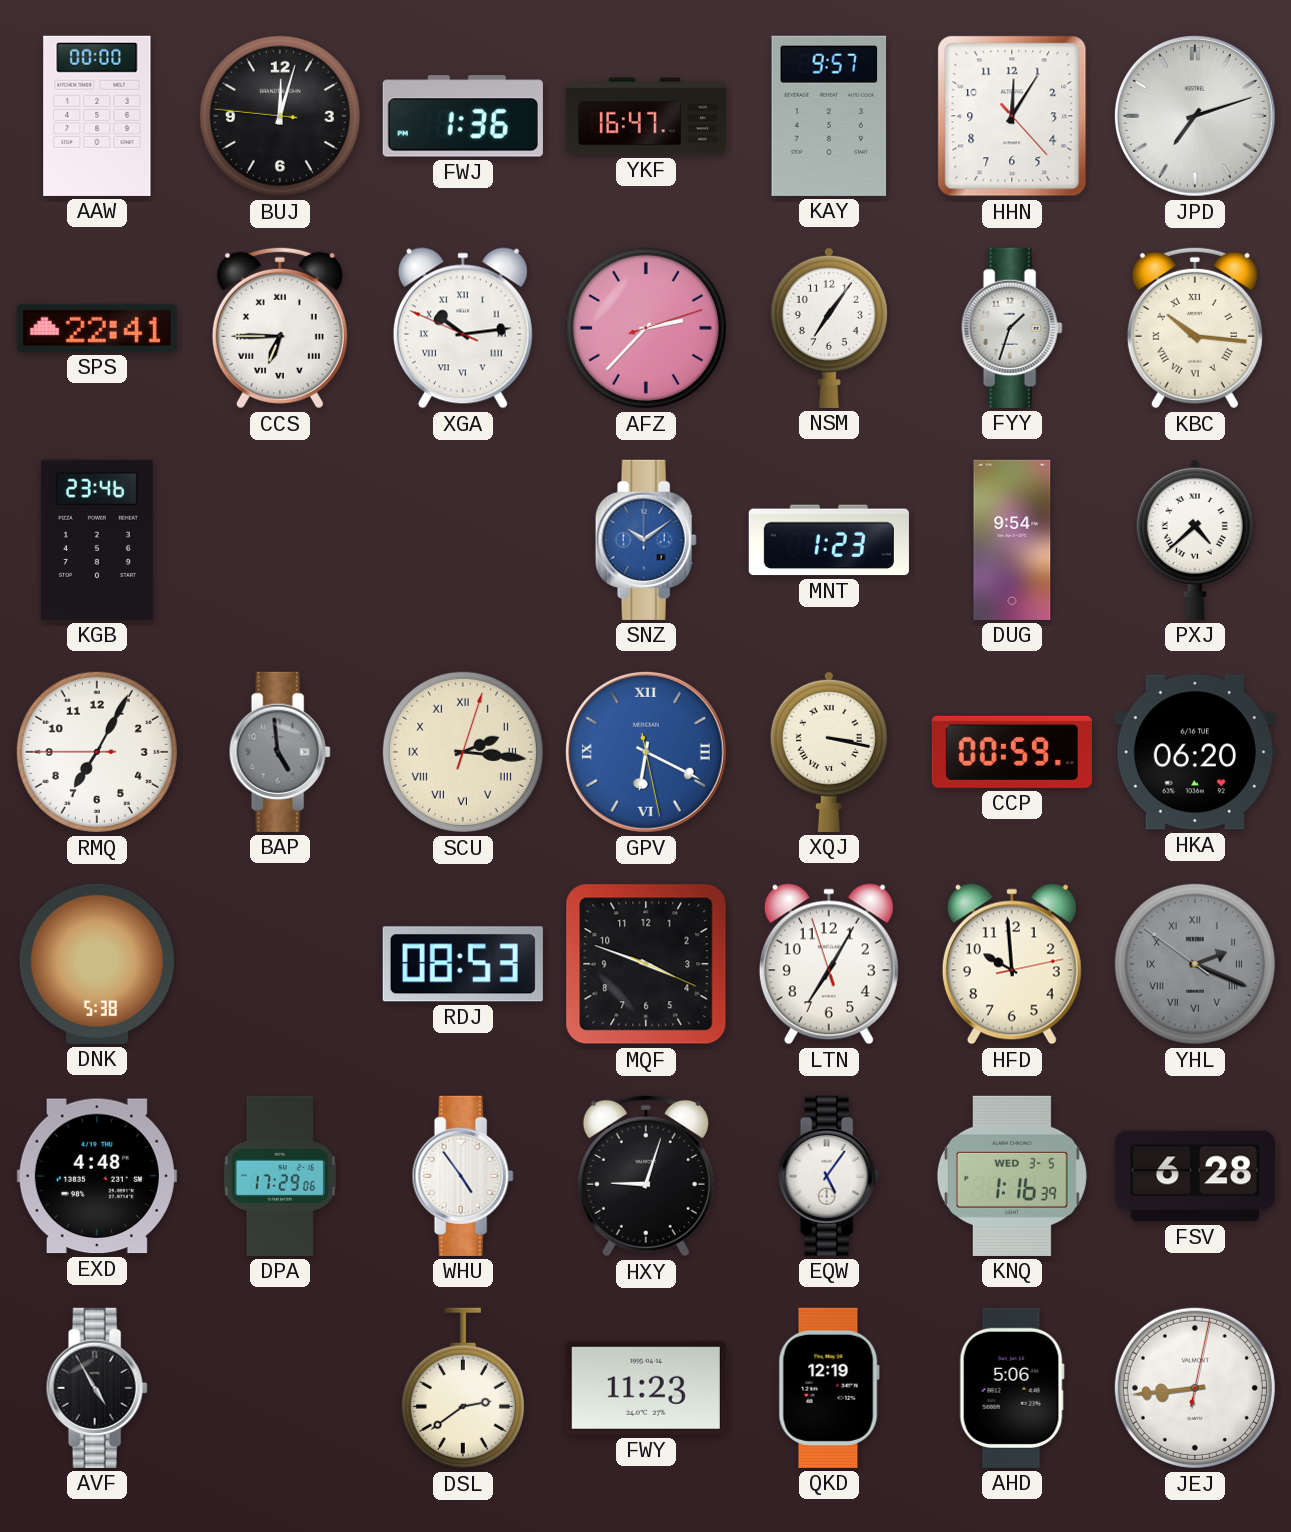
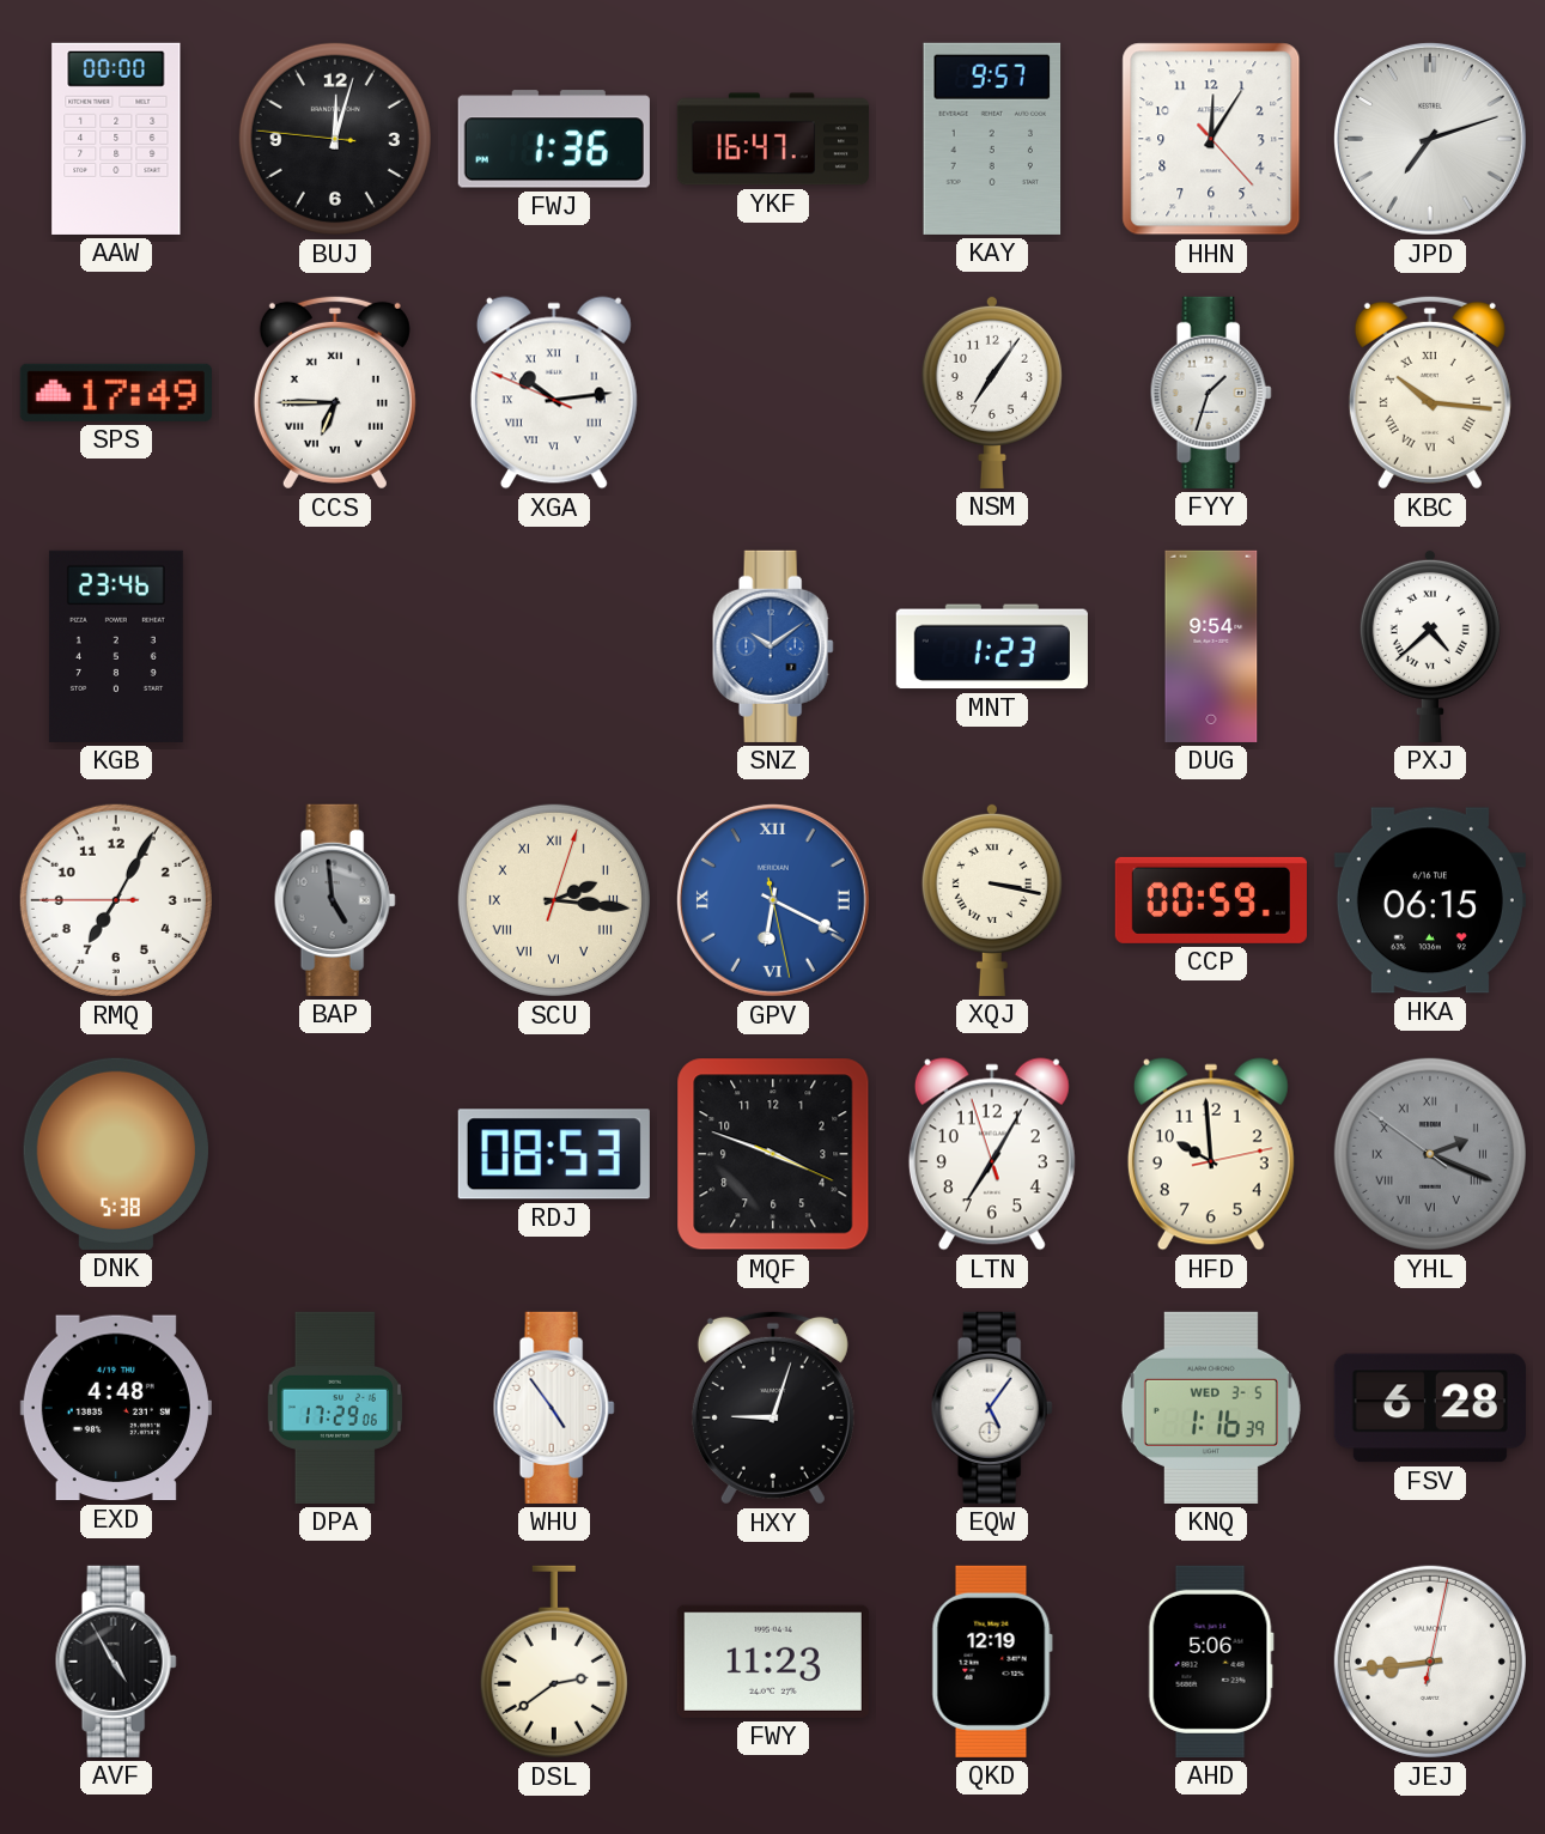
SPS: 22:41 -> 17:49
AFZ: 2:37 -> none
HKA: 06:20 -> 06:15
